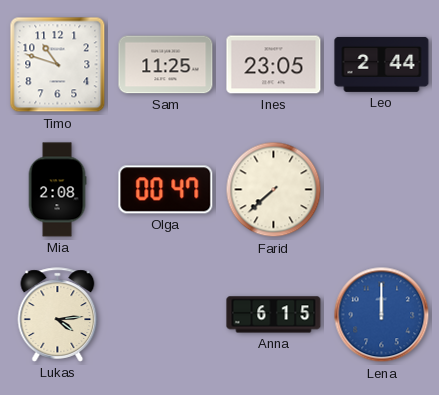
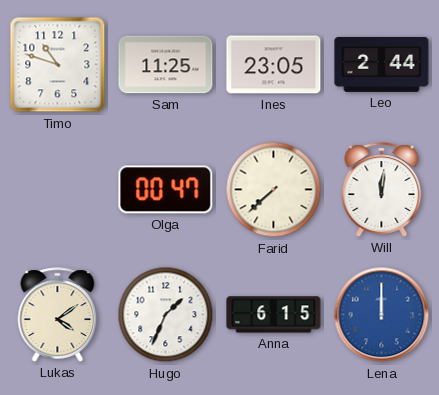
Mia: 2:08 -> none
Will: none -> 12:01
Lukas: 4:14 -> 4:09
Hugo: none -> 1:34
